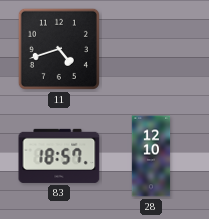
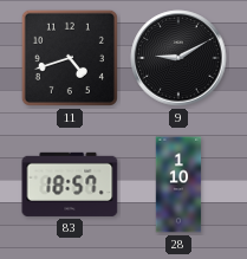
9: none -> 9:10
28: 12:10 -> 1:10
